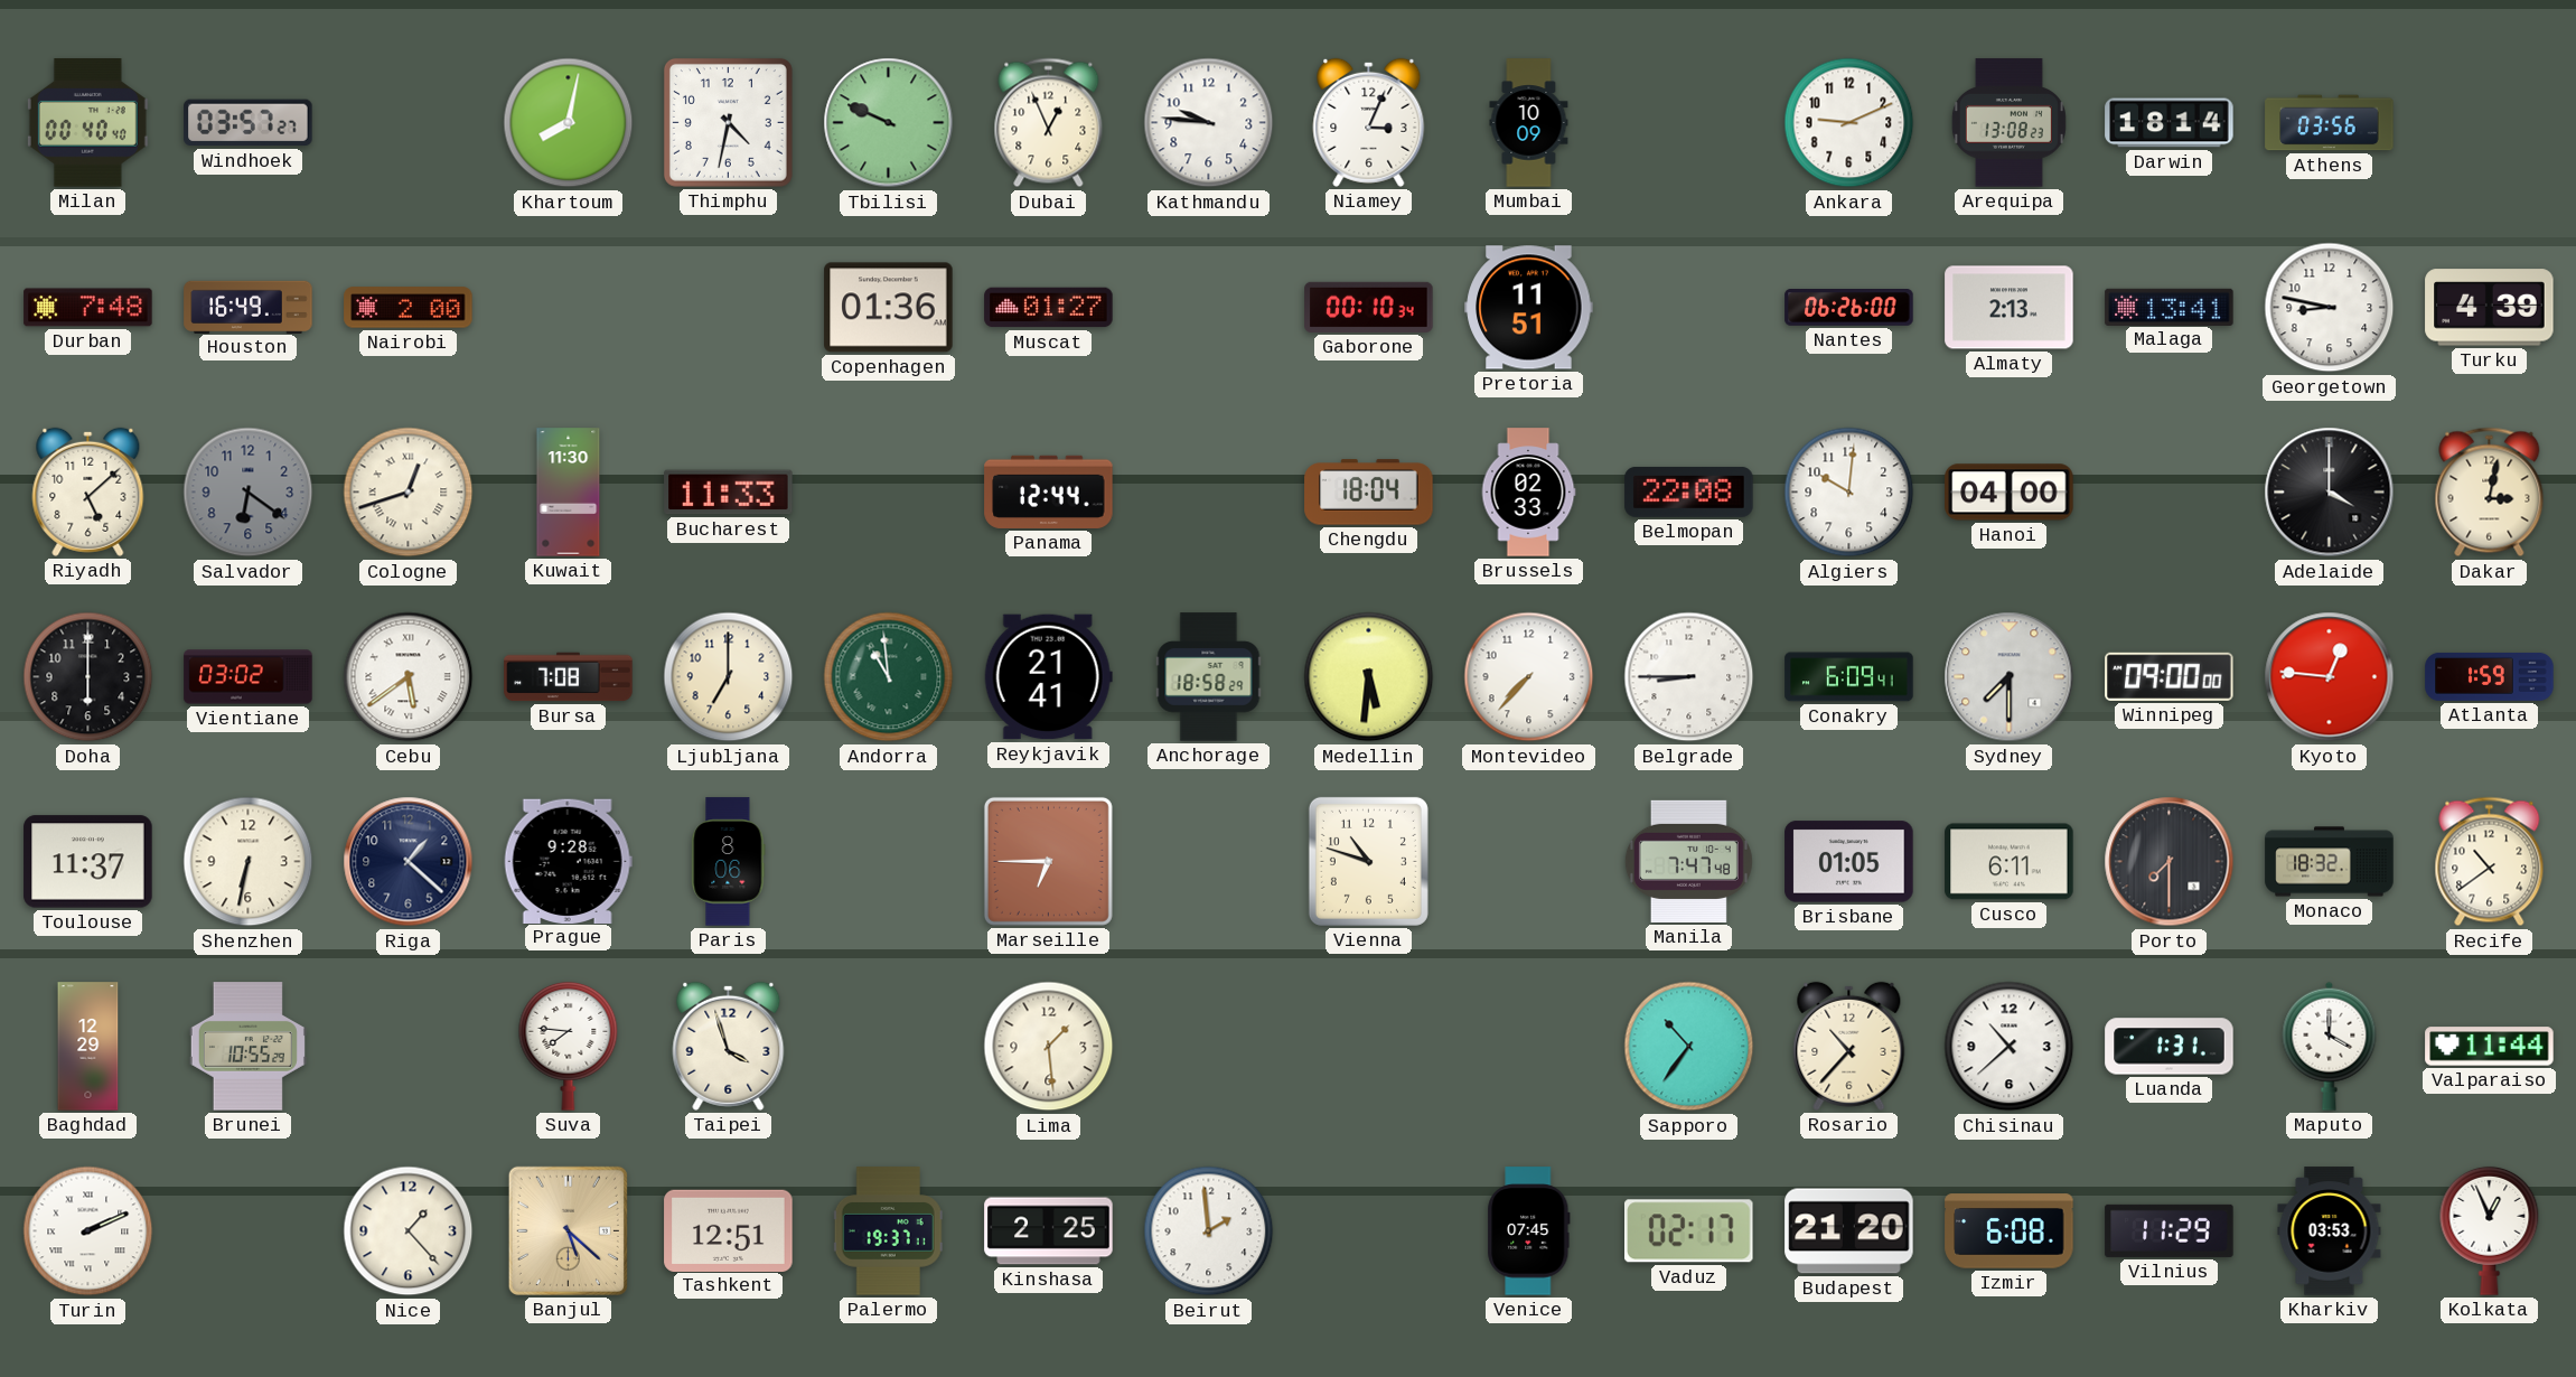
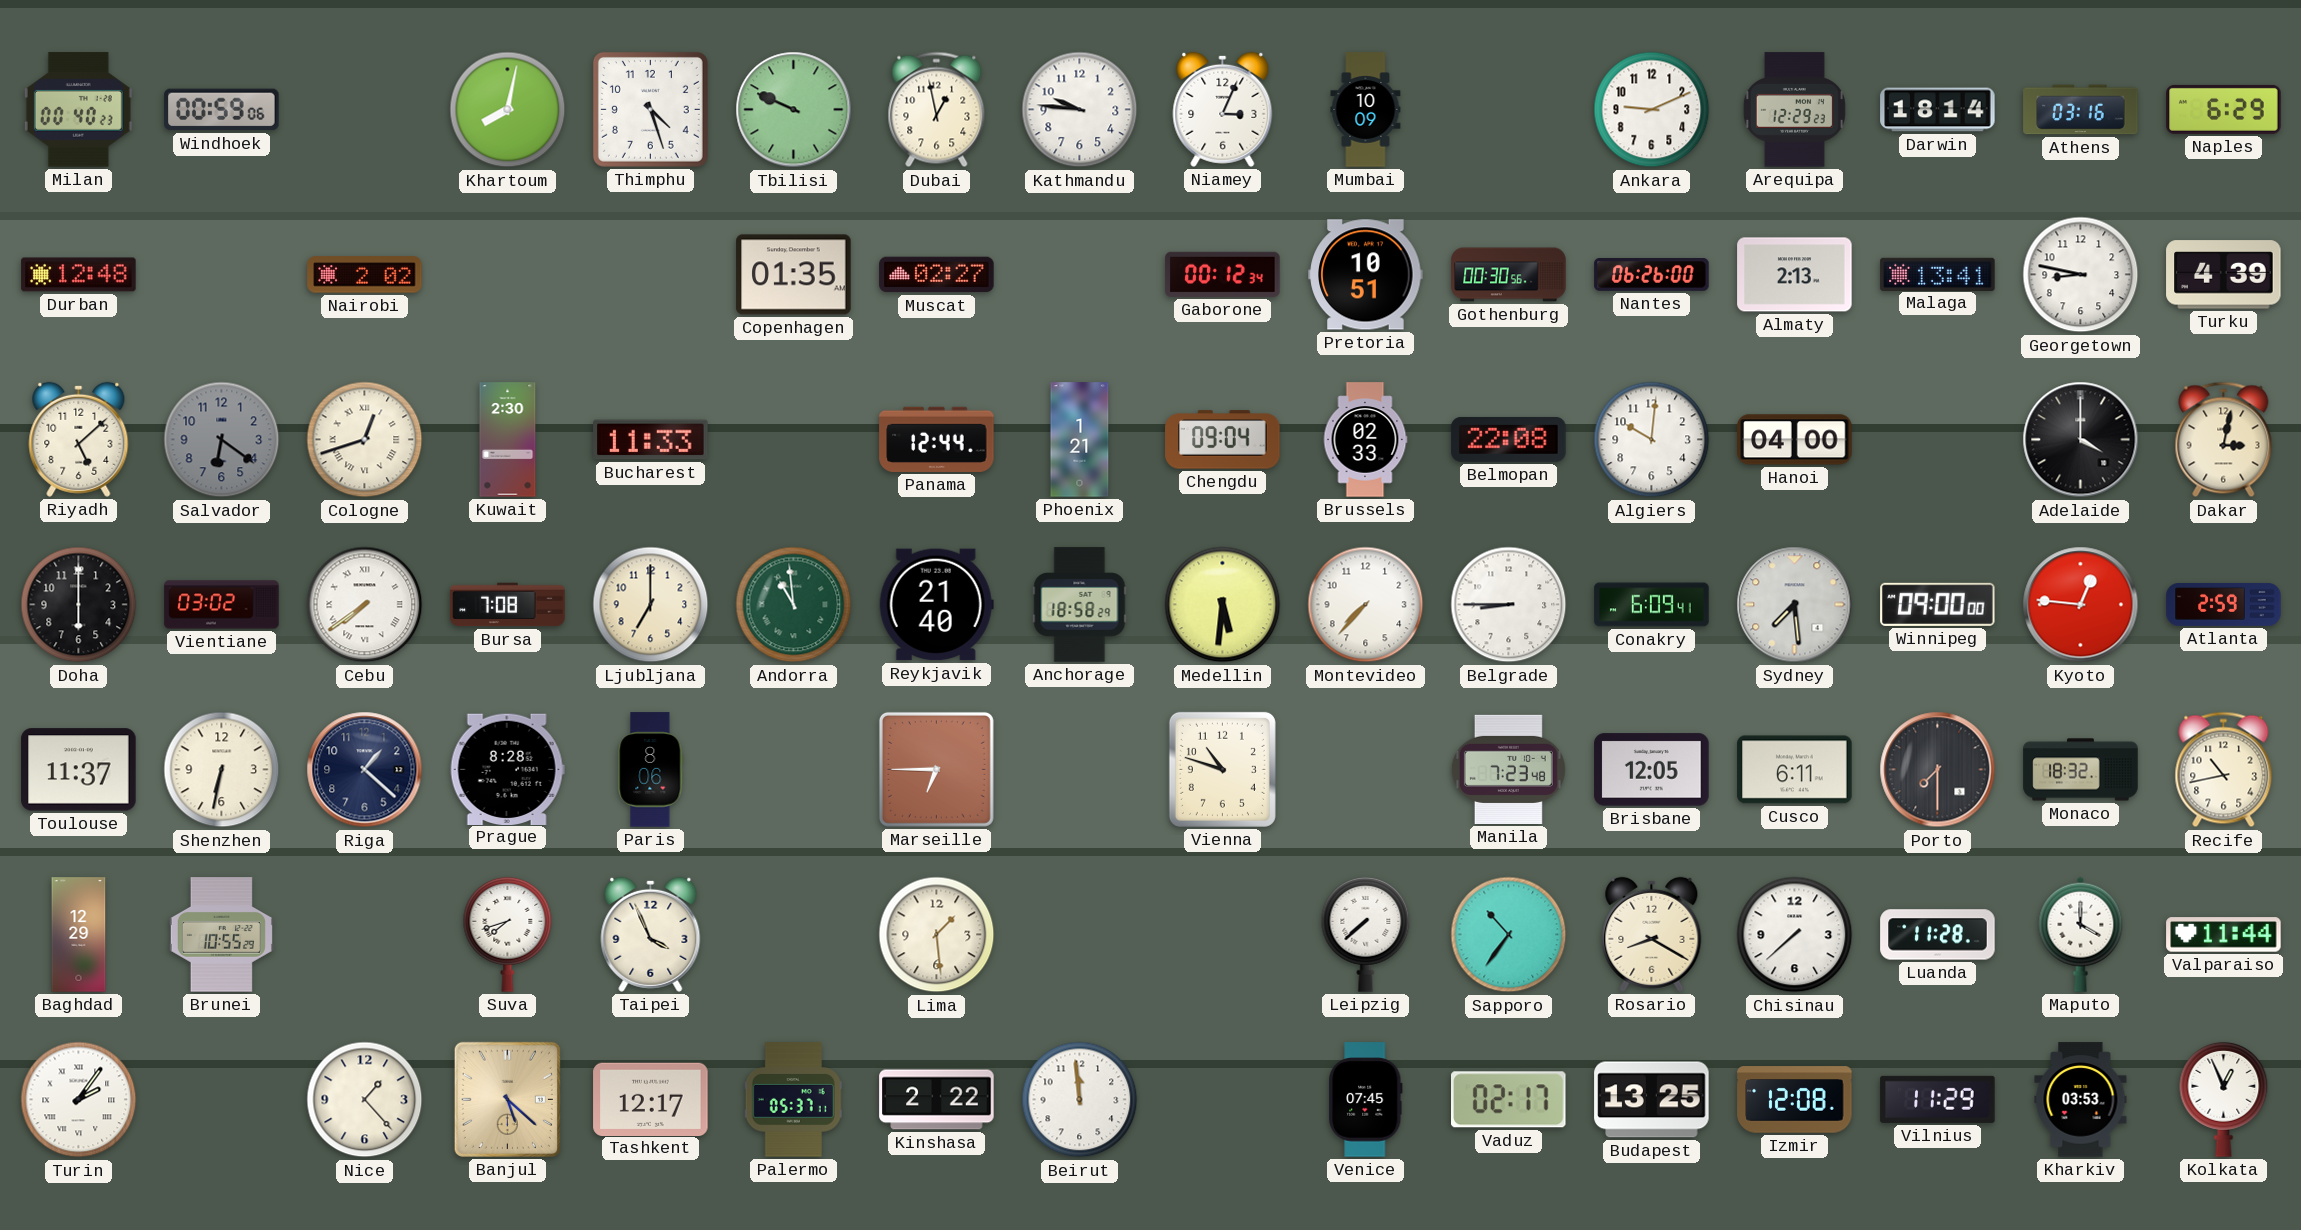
Milan: 00:40:40 -> 00:40:23
Windhoek: 03:57 -> 00:59
Thimphu: 4:32 -> 4:27
Dubai: 12:56 -> 12:58
Arequipa: 13:08 -> 12:29
Athens: 03:56 -> 03:16
Naples: none -> 6:29
Durban: 7:48 -> 12:48
Houston: 16:49 -> none
Nairobi: 2:00 -> 2:02
Copenhagen: 01:36 -> 01:35
Muscat: 01:27 -> 02:27
Gaborone: 00:10 -> 00:12
Pretoria: 11:51 -> 10:51
Gothenburg: none -> 00:30
Kuwait: 11:30 -> 2:30
Phoenix: none -> 1:21
Chengdu: 18:04 -> 09:04
Cebu: 5:39 -> 7:39
Reykjavik: 21:41 -> 21:40
Sydney: 7:30 -> 7:29
Atlanta: 1:59 -> 2:59
Prague: 9:28 -> 8:28
Manila: 7:47 -> 7:23
Brisbane: 01:05 -> 12:05
Recife: 10:39 -> 10:43
Suva: 7:46 -> 7:42
Taipei: 3:57 -> 3:56
Leipzig: none -> 7:38
Rosario: 10:37 -> 8:20
Chisinau: 10:38 -> 7:38
Luanda: 1:31 -> 11:28
Turin: 2:11 -> 2:06
Tashkent: 12:51 -> 12:17
Palermo: 19:37 -> 05:37
Kinshasa: 2:25 -> 2:22
Beirut: 1:59 -> 11:59
Budapest: 21:20 -> 13:25
Izmir: 6:08 -> 12:08
